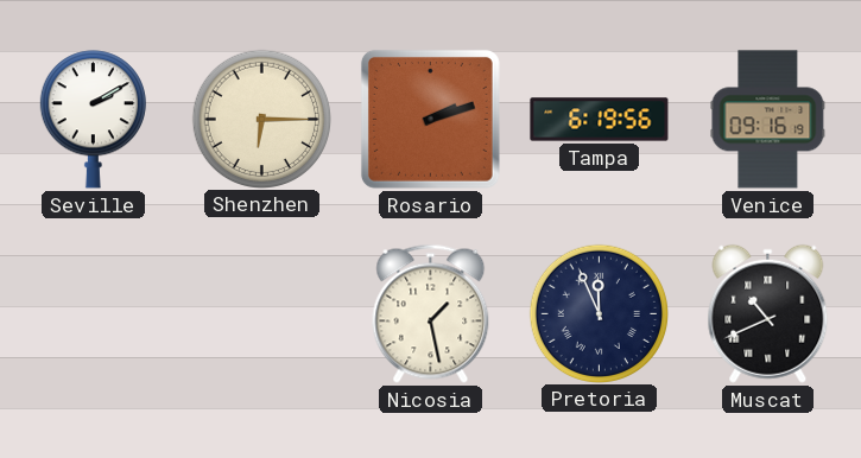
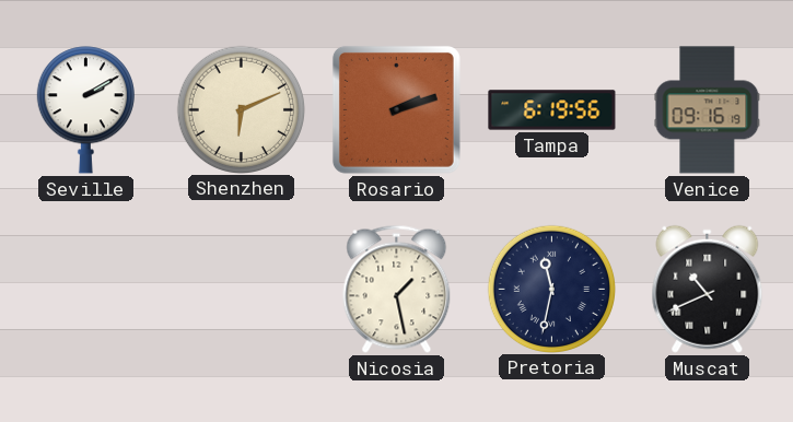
Shenzhen: 6:15 -> 6:11
Pretoria: 11:56 -> 11:32
